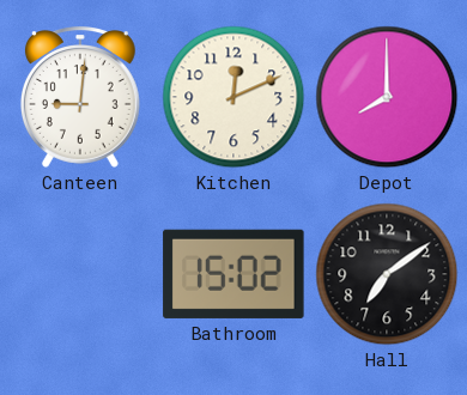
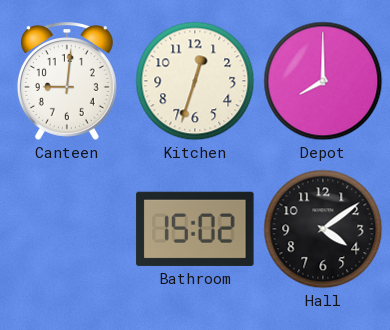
Kitchen: 12:11 -> 12:33
Hall: 7:09 -> 4:09
